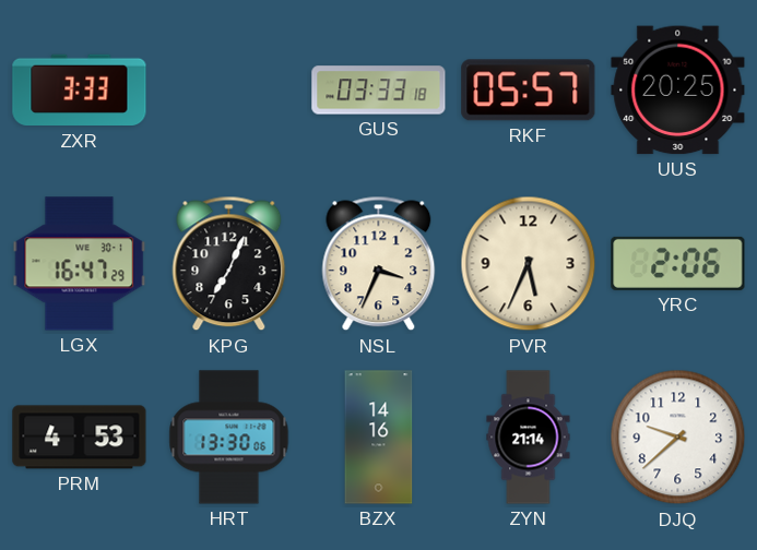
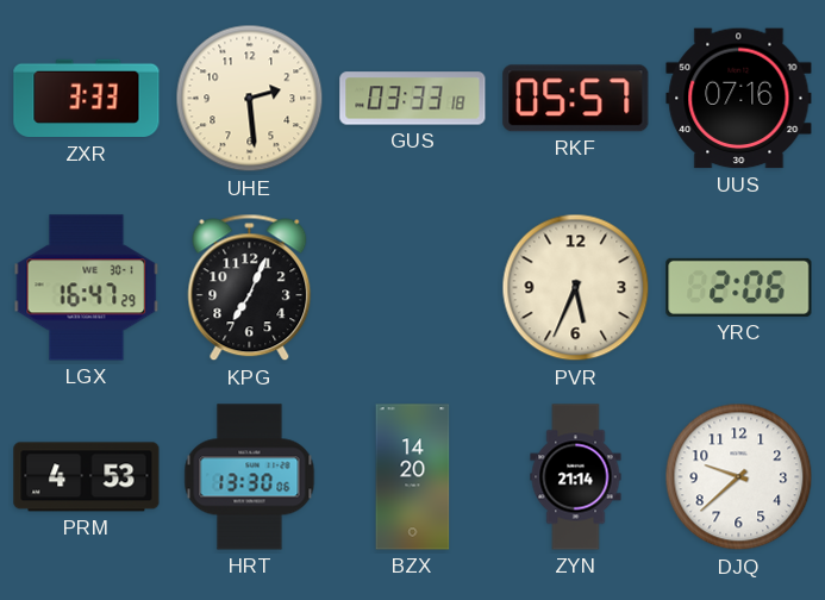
UHE: none -> 2:29
UUS: 20:25 -> 07:16
NSL: 3:34 -> none
BZX: 14:16 -> 14:20
